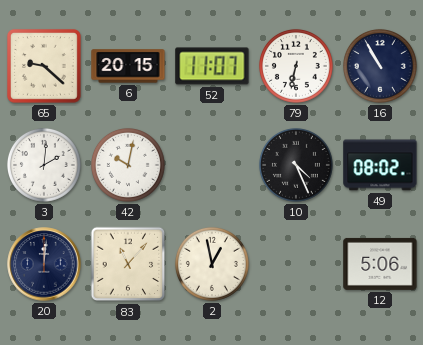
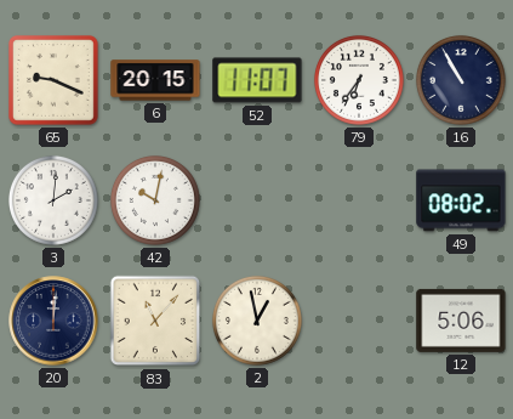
65: 9:22 -> 9:19
79: 6:32 -> 6:36
10: 4:26 -> none
